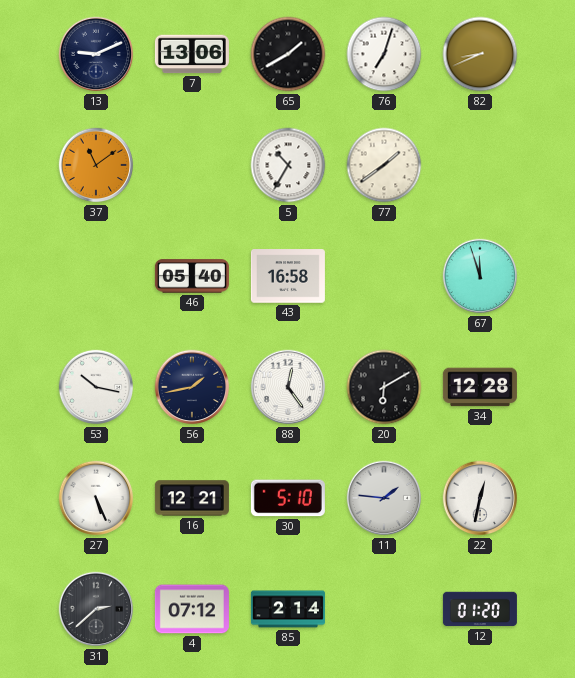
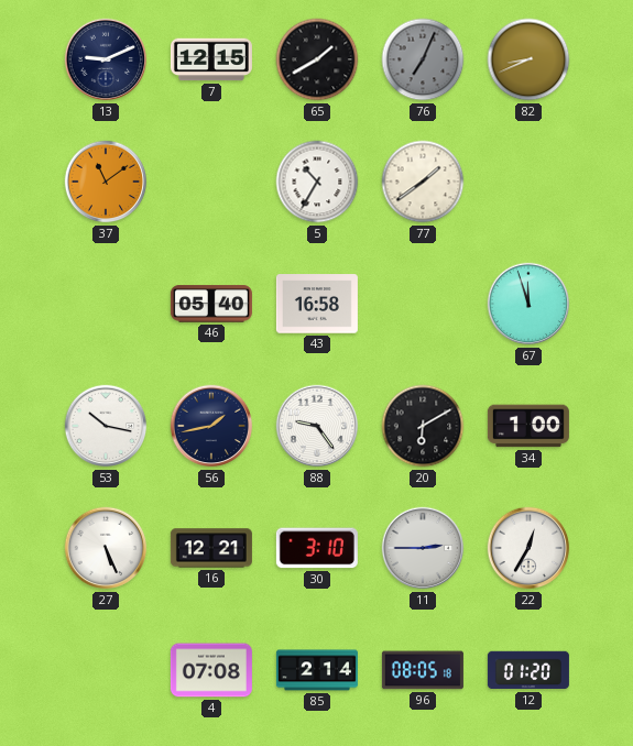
7: 13:06 -> 12:15
76: 7:03 -> 7:04
76 dial: white -> grey
88: 12:24 -> 9:24
34: 12:28 -> 1:00
30: 5:10 -> 3:10
11: 1:46 -> 2:45
22: 12:32 -> 12:35
31: 2:38 -> none
4: 07:12 -> 07:08
96: none -> 08:05
